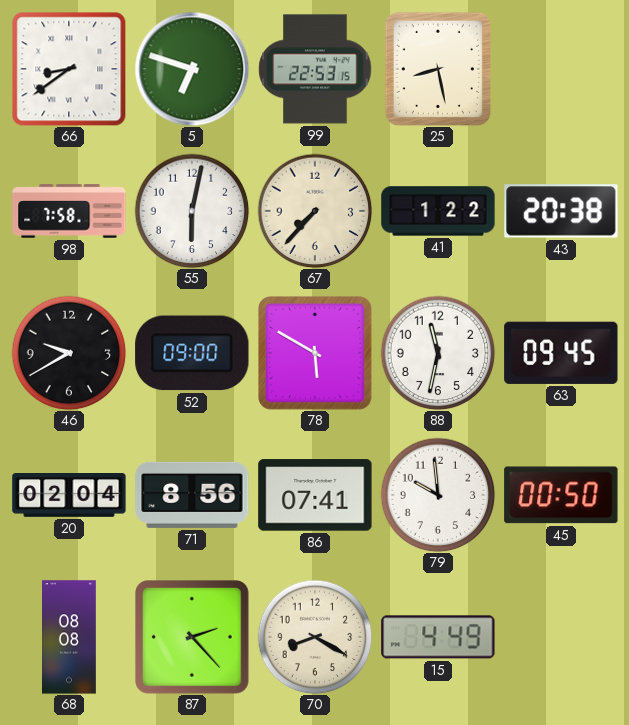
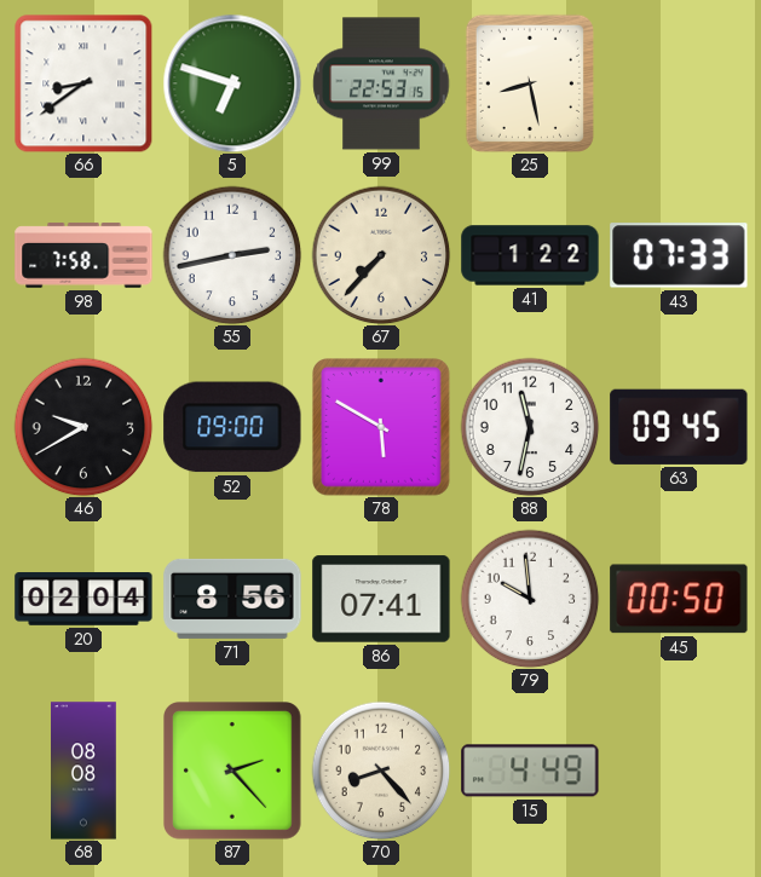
55: 6:02 -> 2:43
43: 20:38 -> 07:33
70: 8:20 -> 8:23
